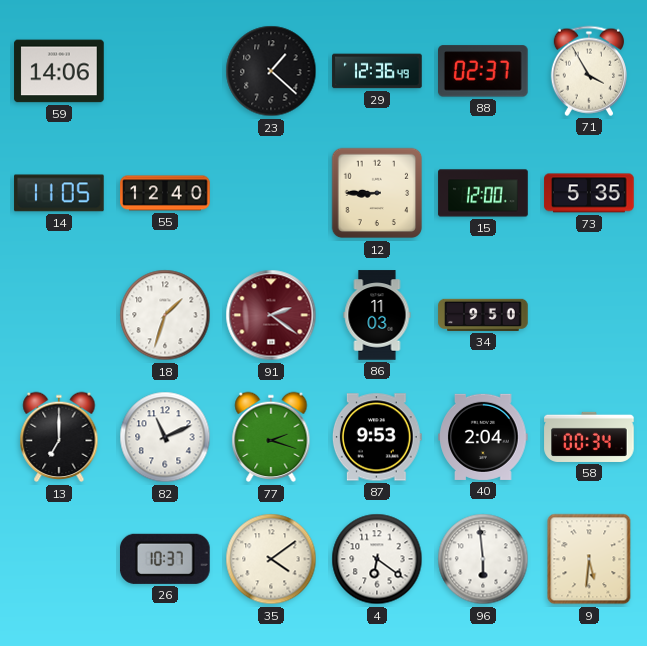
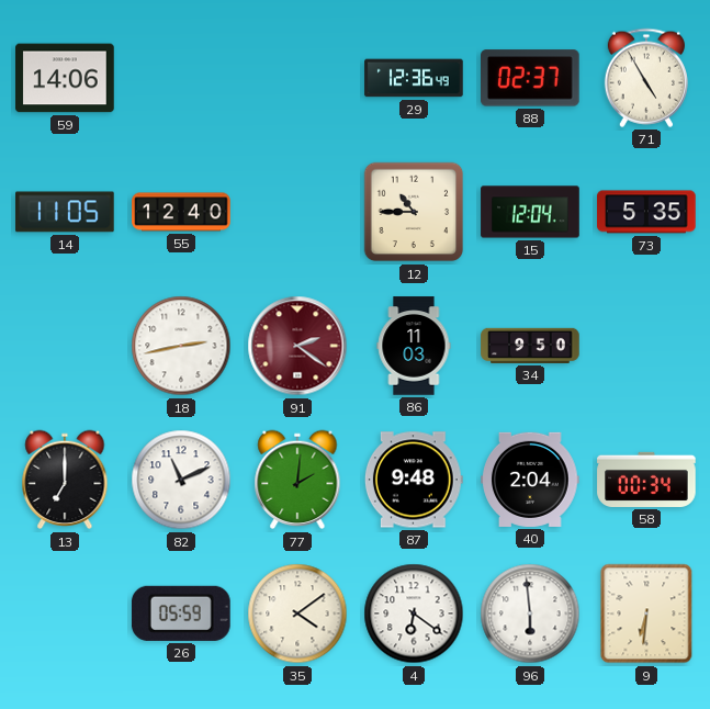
23: 1:22 -> none
71: 3:55 -> 4:55
12: 8:45 -> 10:45
15: 12:00 -> 12:04
18: 1:33 -> 2:43
77: 2:18 -> 2:01
87: 9:53 -> 9:48
26: 10:37 -> 05:59
9: 5:31 -> 6:31
